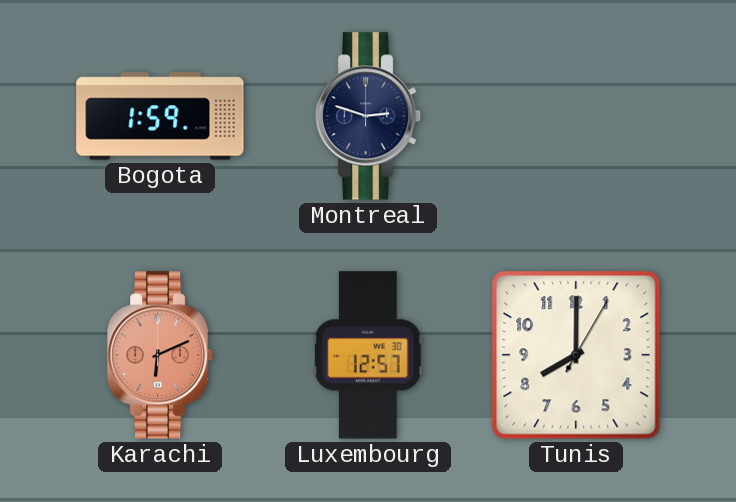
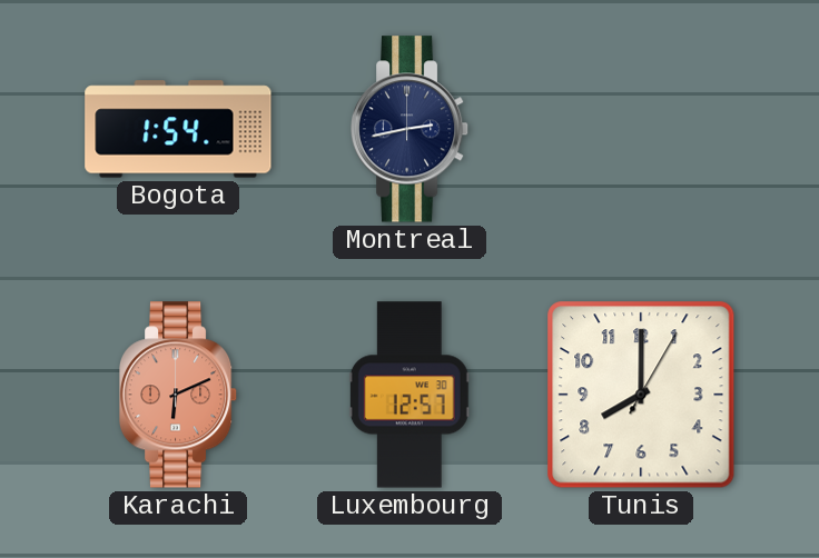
Bogota: 1:59 -> 1:54
Montreal: 2:48 -> 2:43
